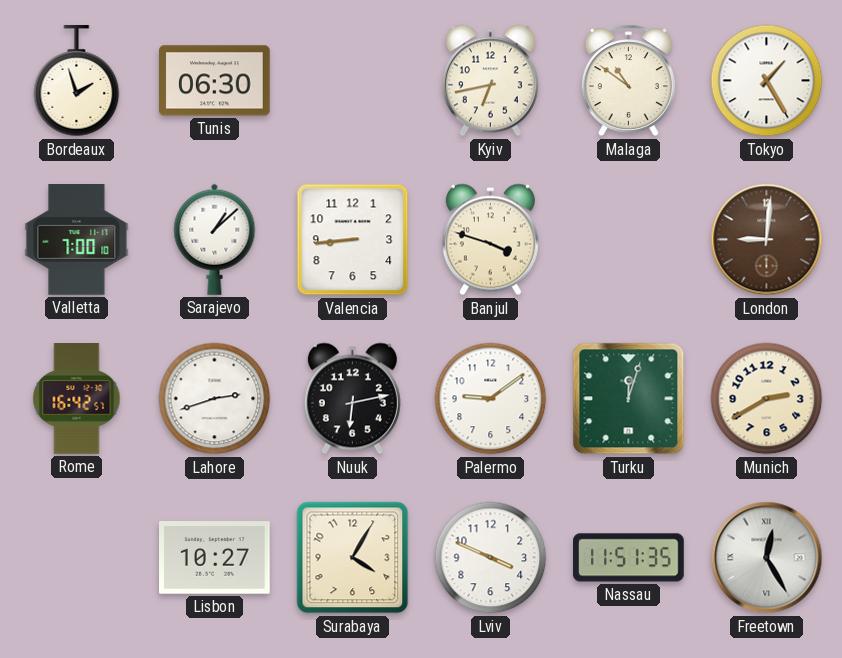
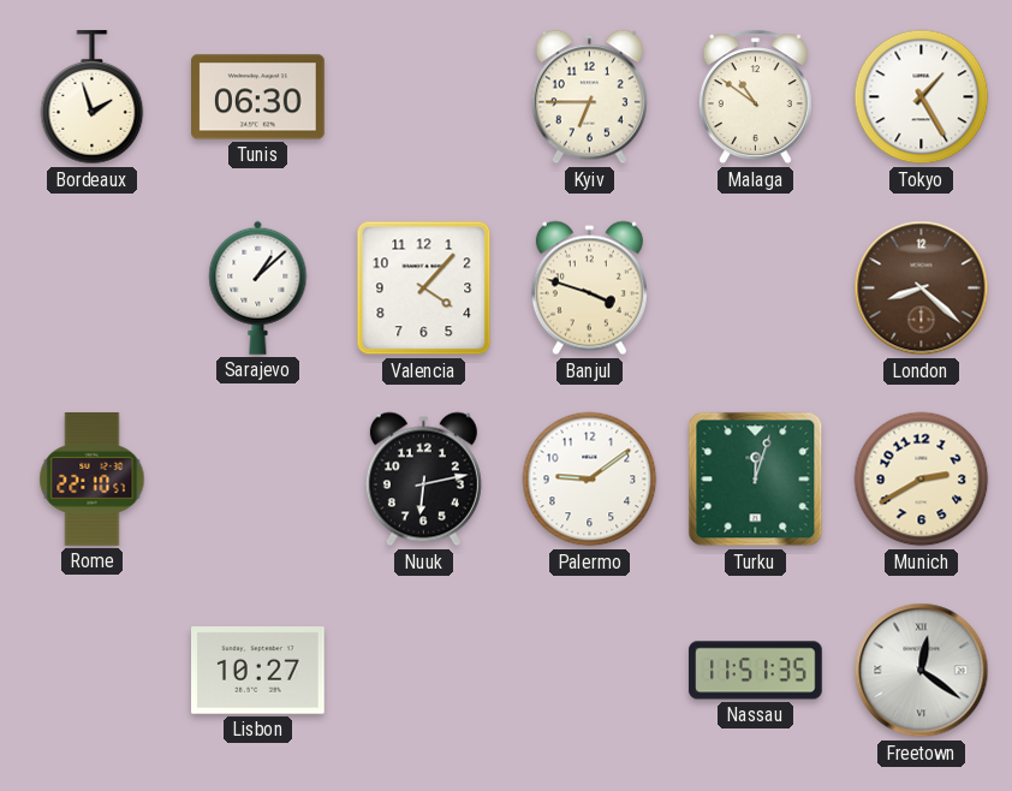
Kyiv: 6:43 -> 6:45
Valletta: 7:00 -> none
Valencia: 8:44 -> 4:07
London: 9:01 -> 8:22
Rome: 16:42 -> 22:10
Lahore: 2:42 -> none
Surabaya: 4:05 -> none
Lviv: 3:49 -> none
Freetown: 12:25 -> 12:21
